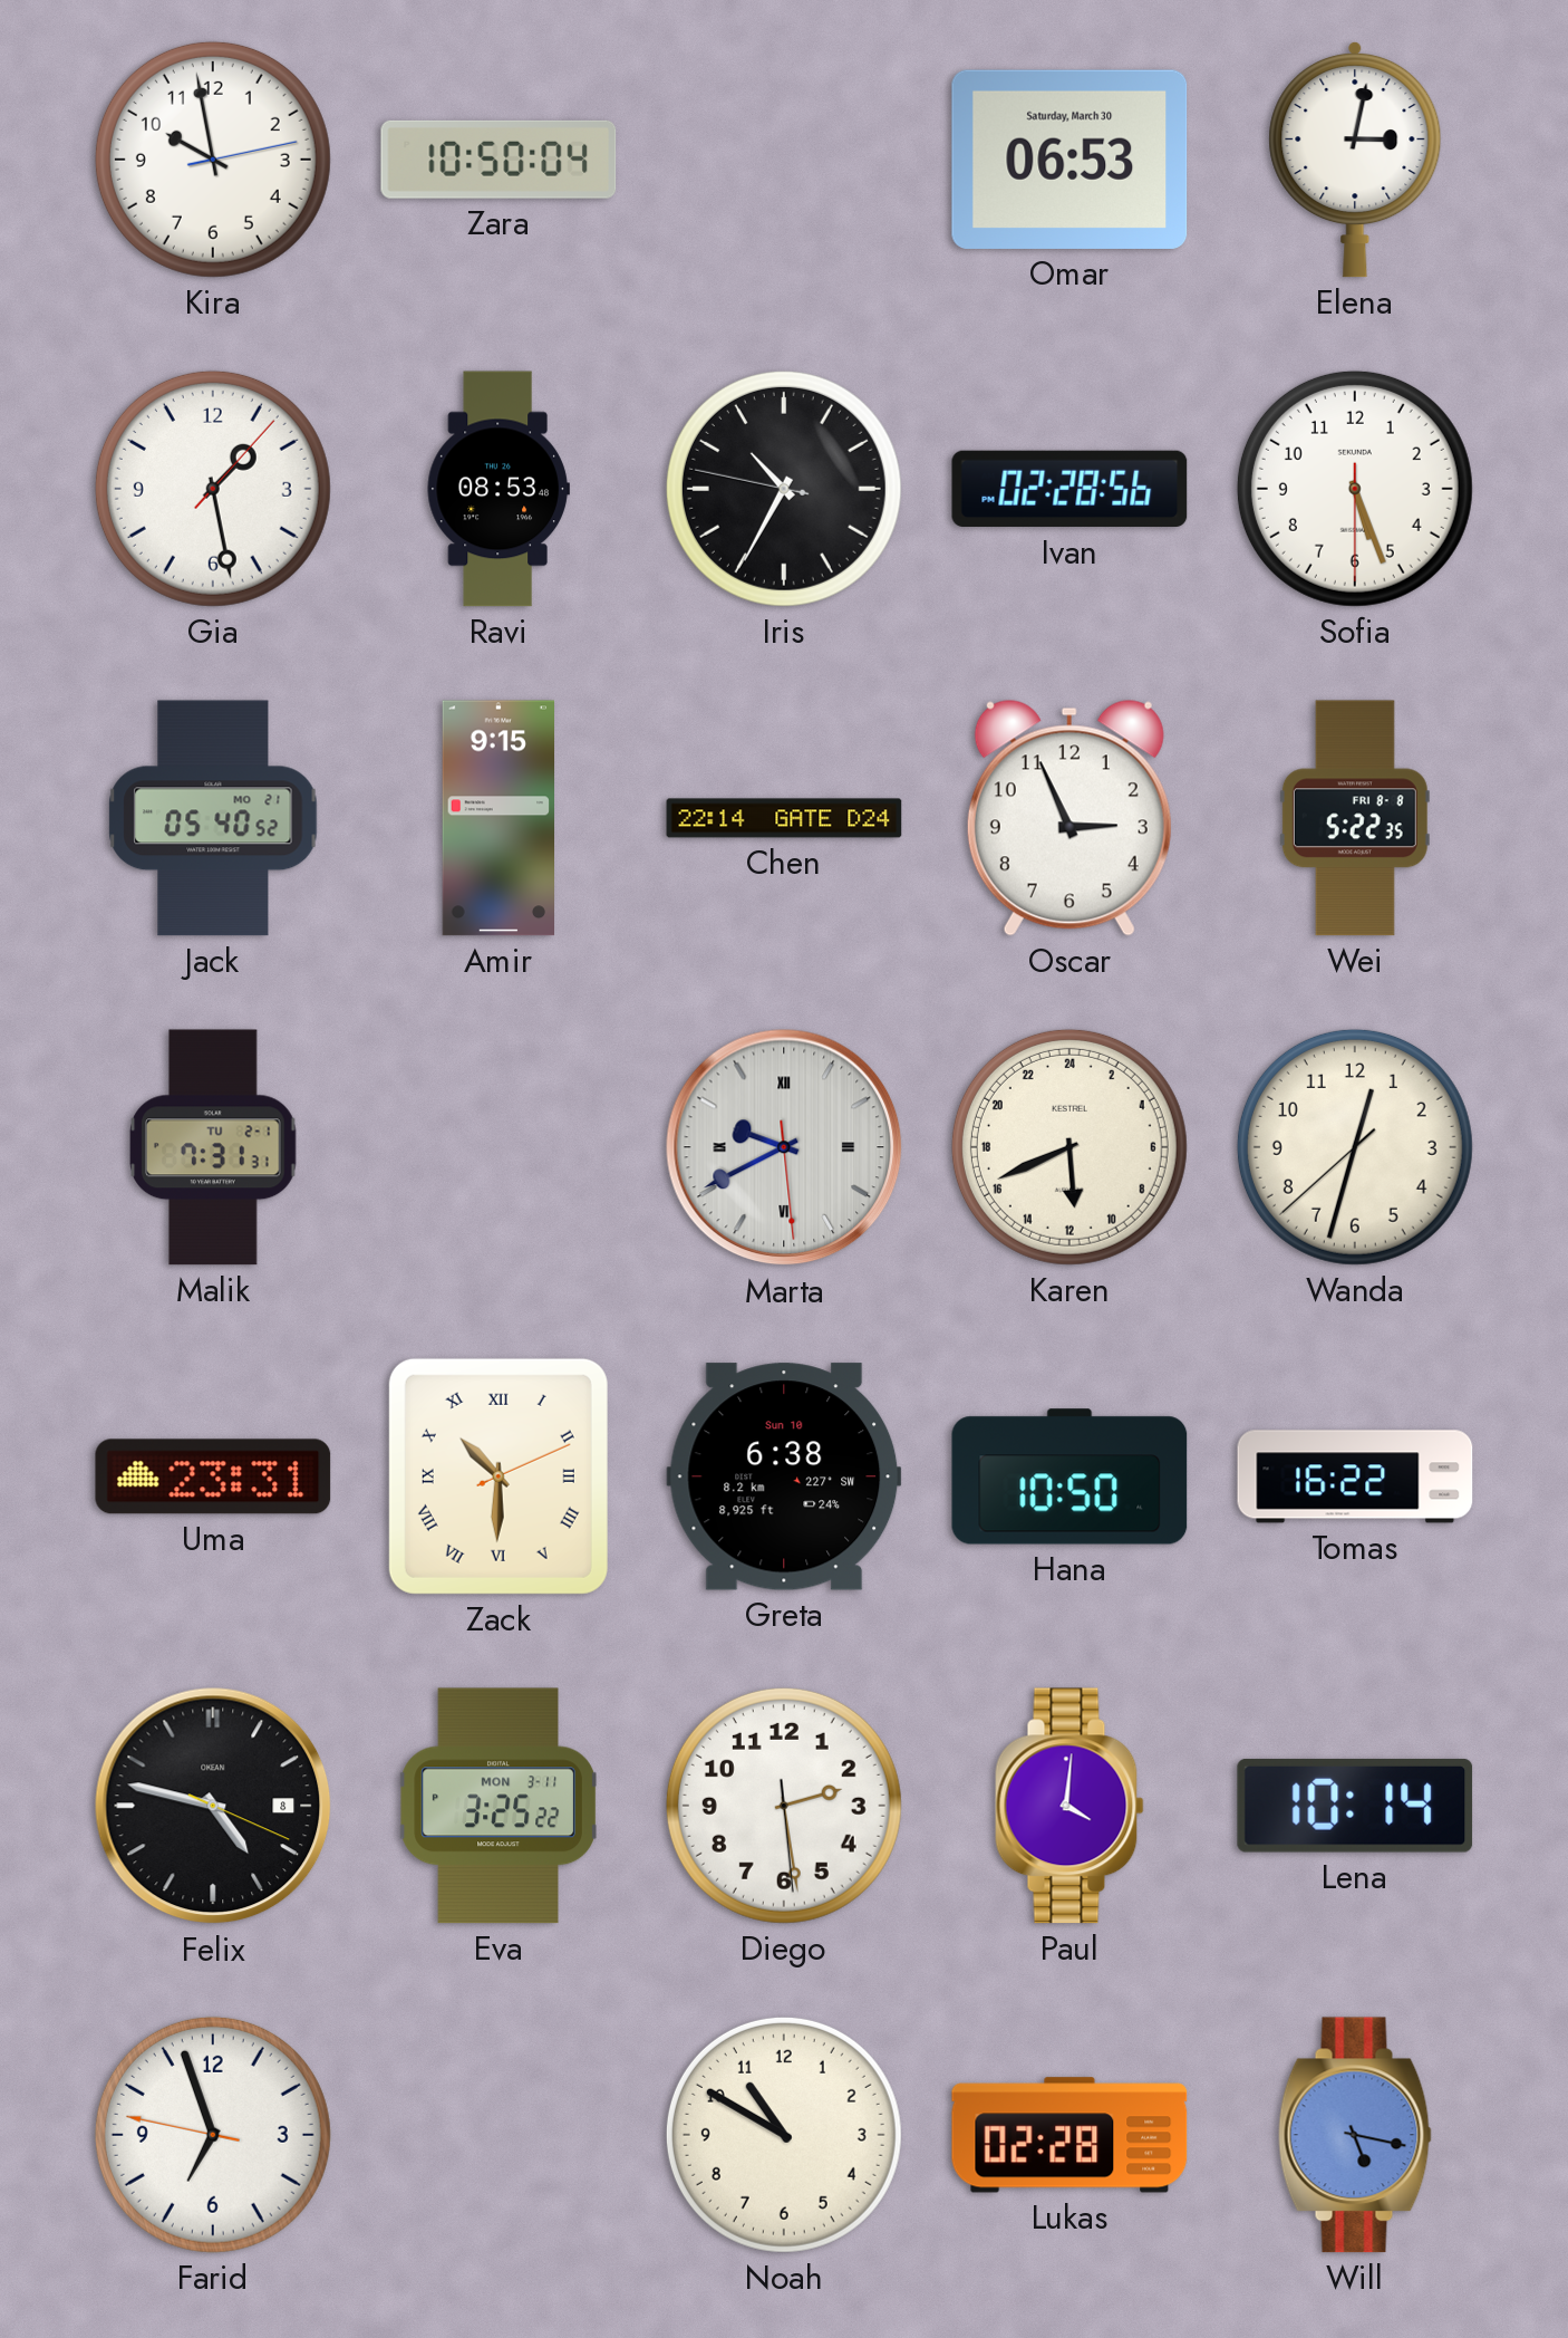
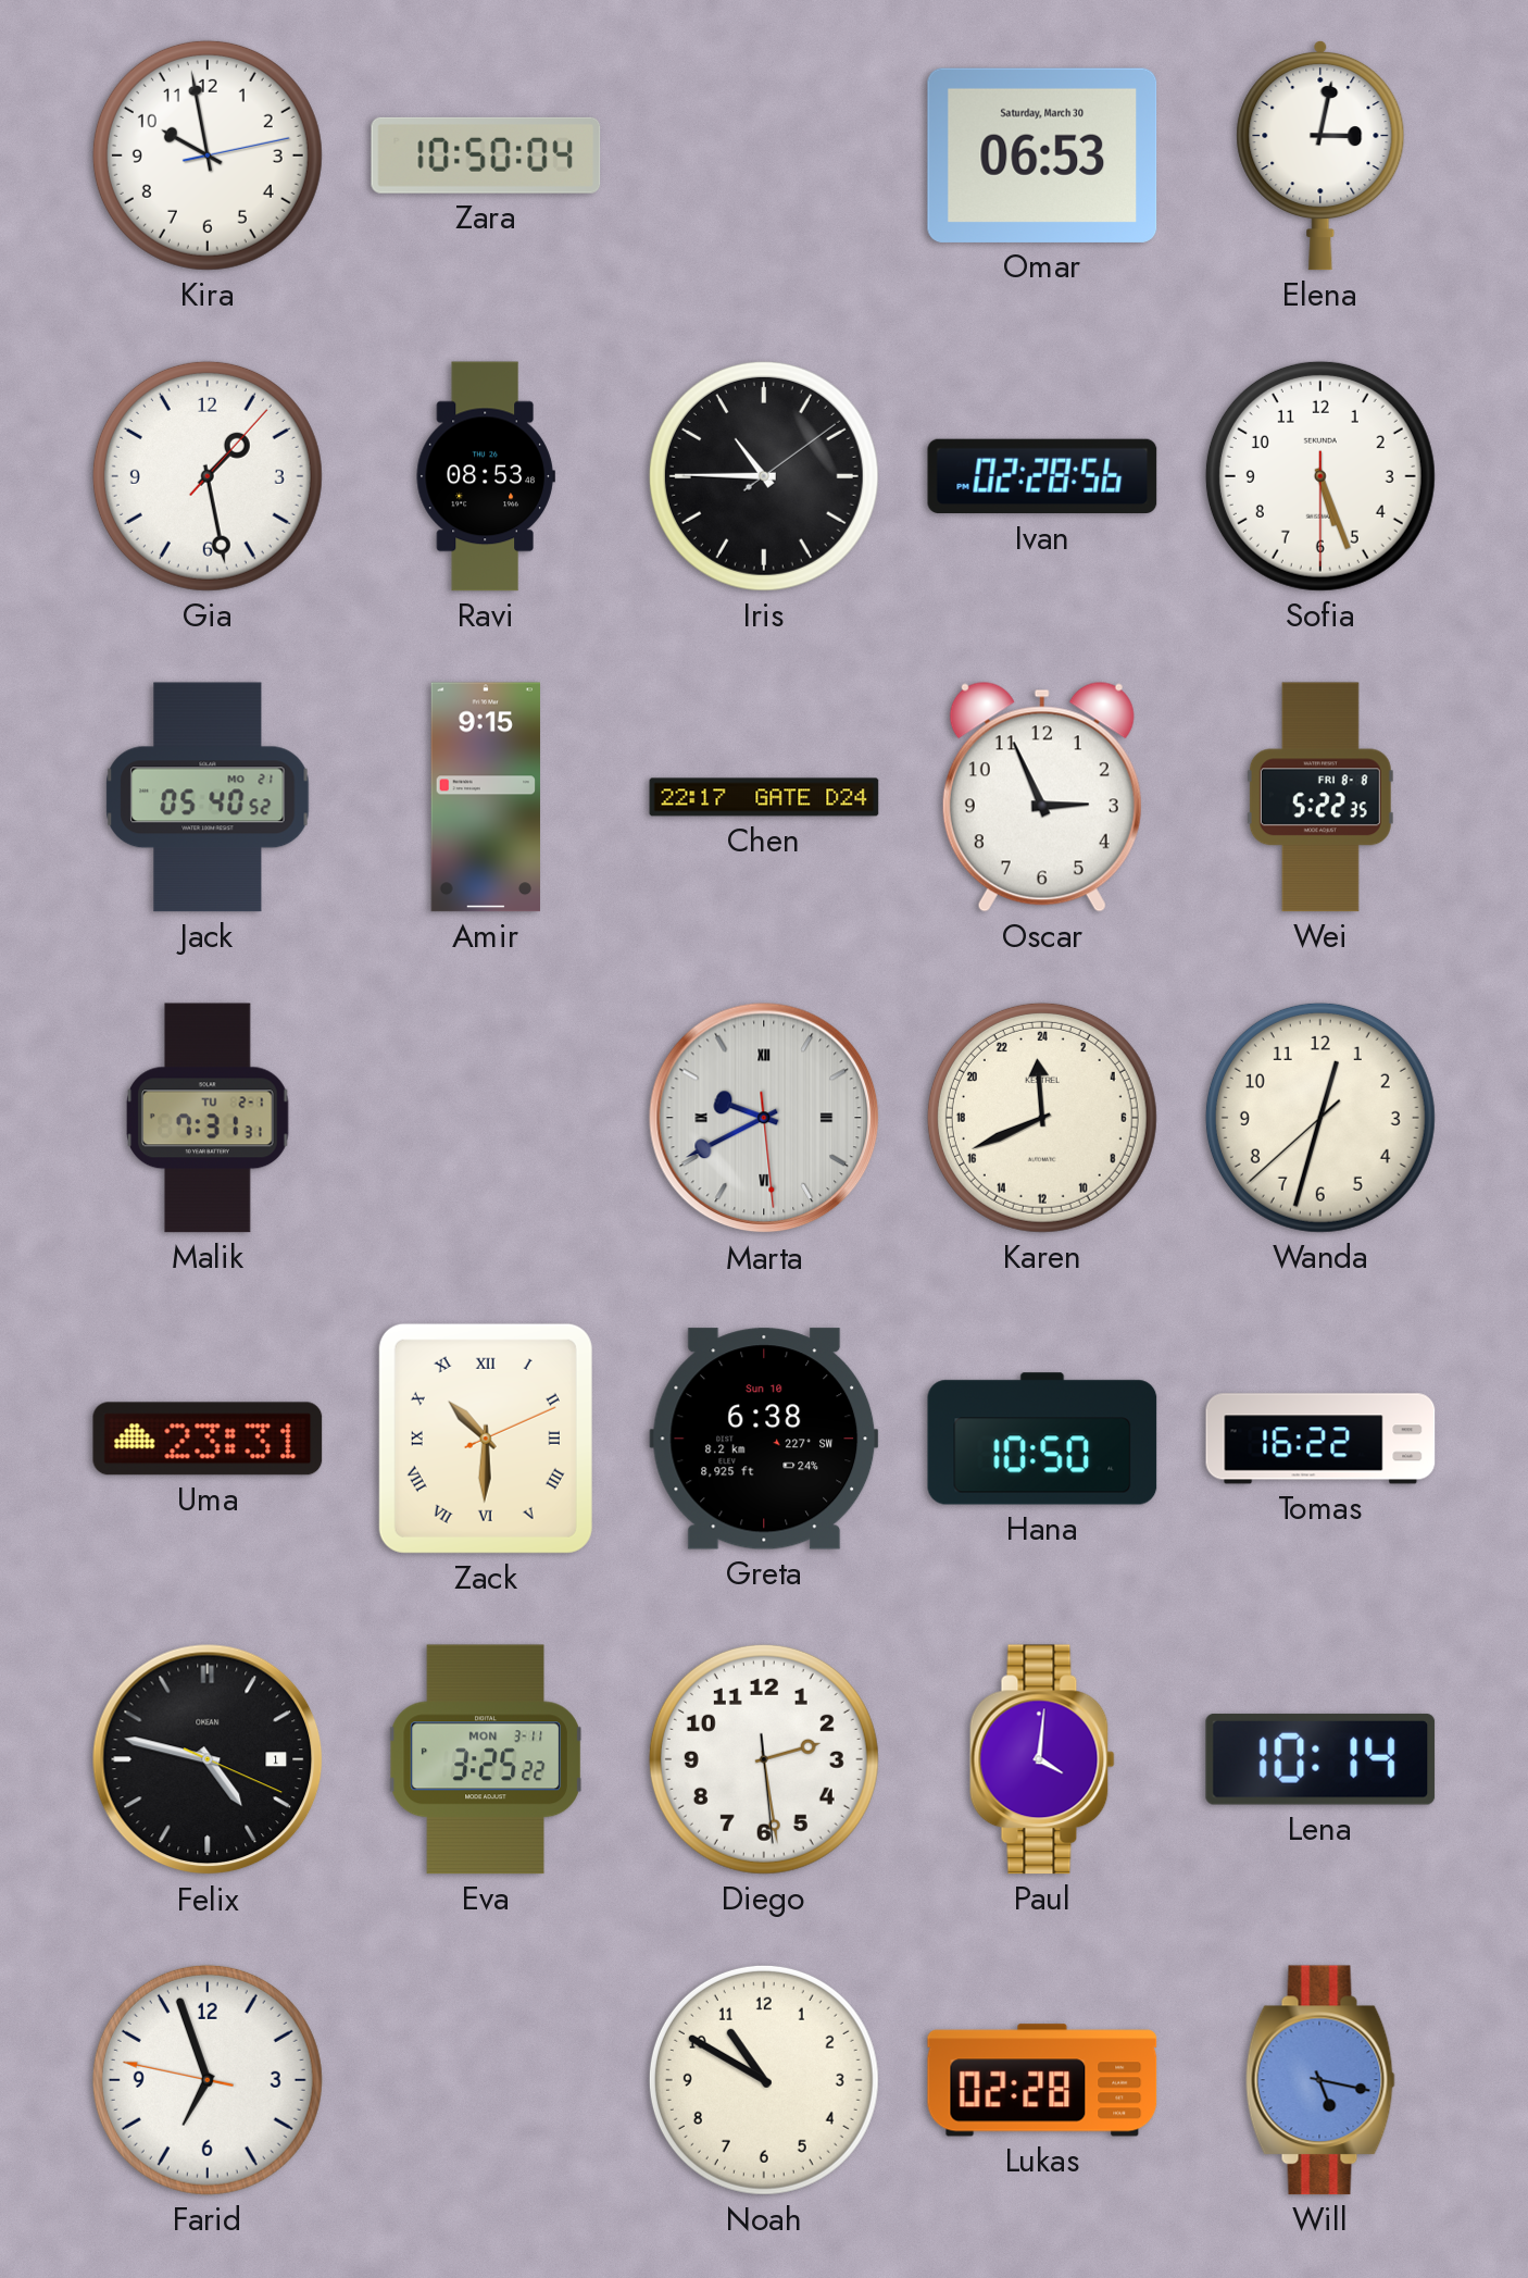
Iris: 10:34 -> 10:45
Chen: 22:14 -> 22:17
Karen: 11:41 -> 23:41
Felix date: 8 -> 1
